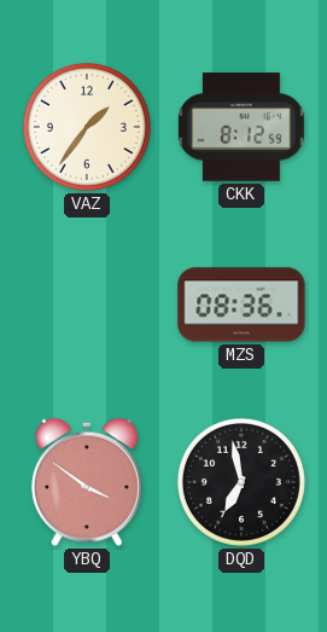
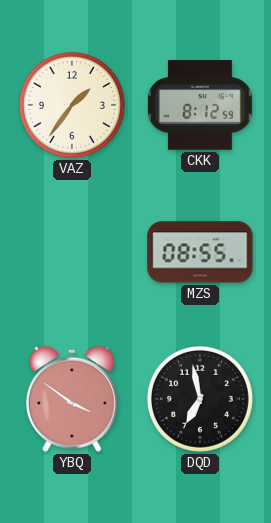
MZS: 08:36 -> 08:55
